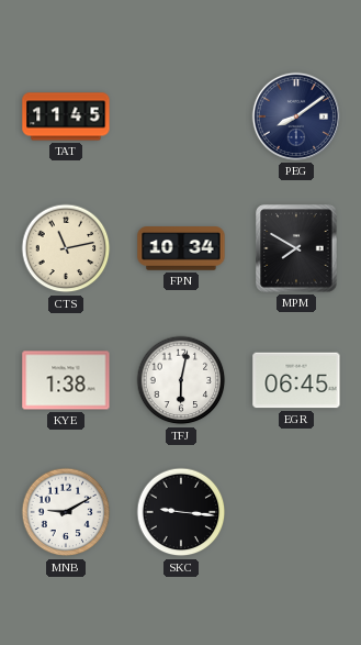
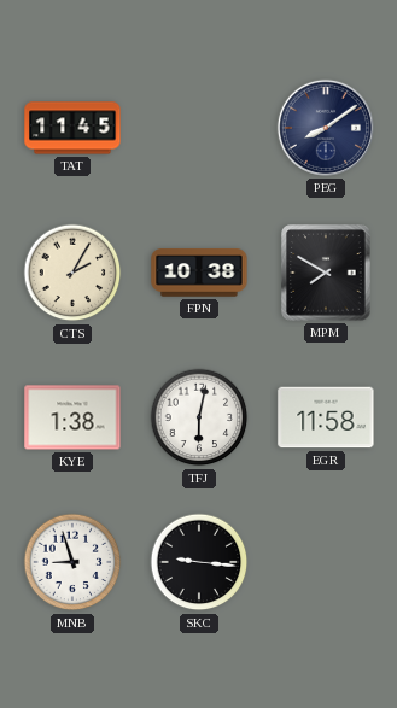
CTS: 11:13 -> 2:05
FPN: 10:34 -> 10:38
EGR: 06:45 -> 11:58
MNB: 9:10 -> 8:57
